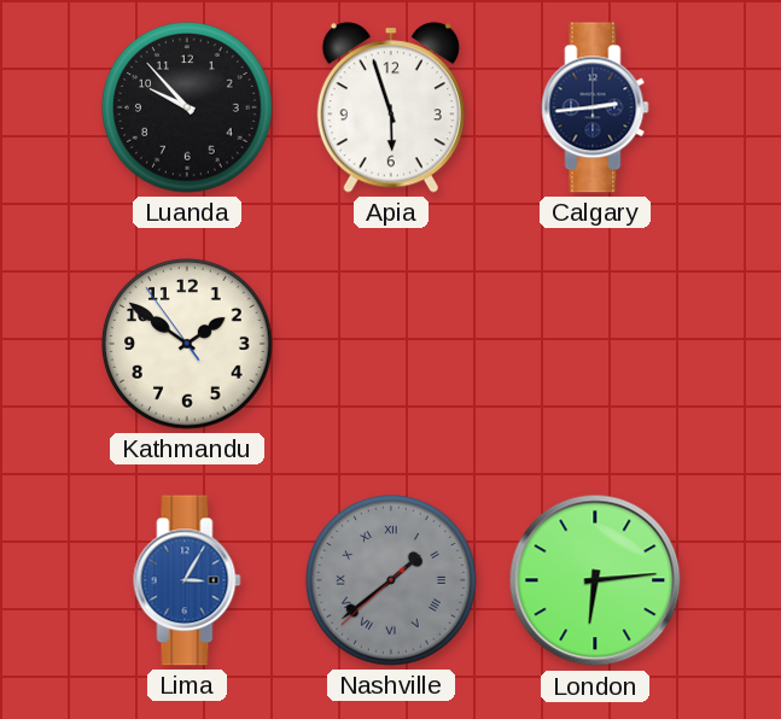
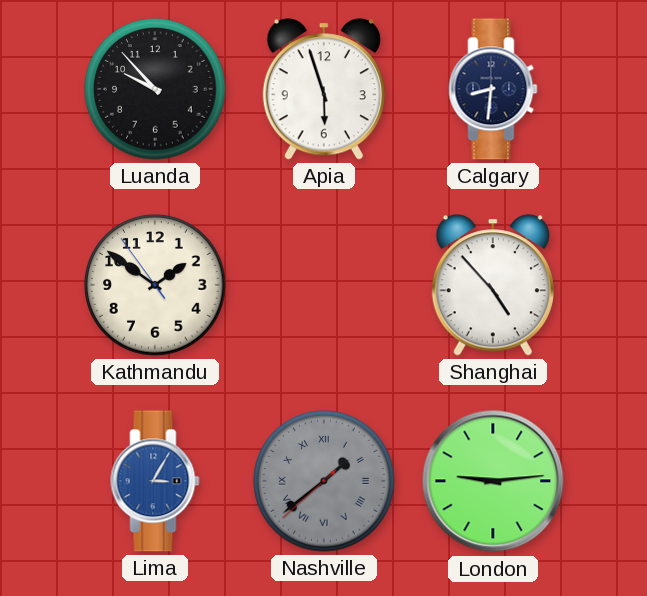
Calgary: 2:44 -> 8:31
Shanghai: none -> 4:53
London: 6:14 -> 9:14
